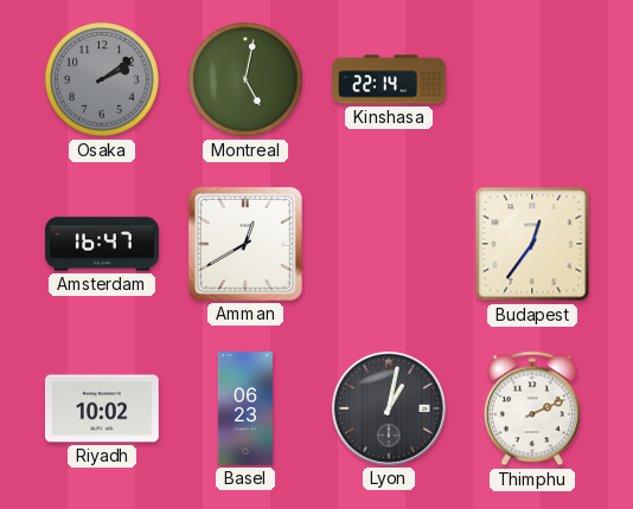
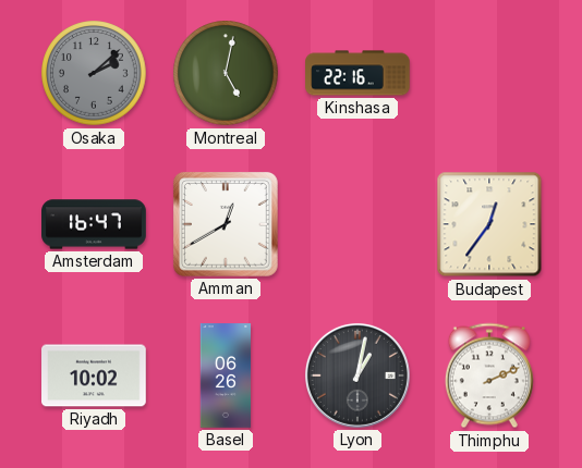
Osaka: 2:09 -> 2:08
Kinshasa: 22:14 -> 22:16
Basel: 06:23 -> 06:26
